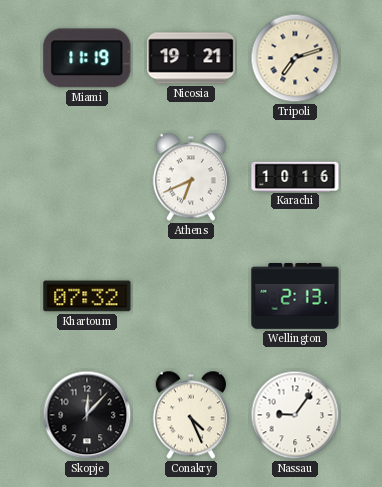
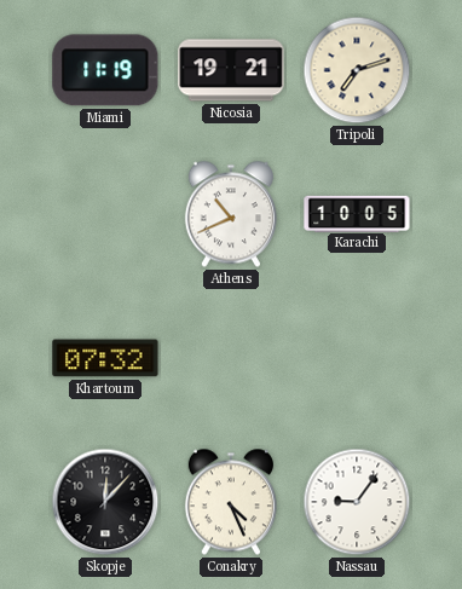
Athens: 6:41 -> 10:41
Karachi: 10:16 -> 10:05
Wellington: 2:13 -> none
